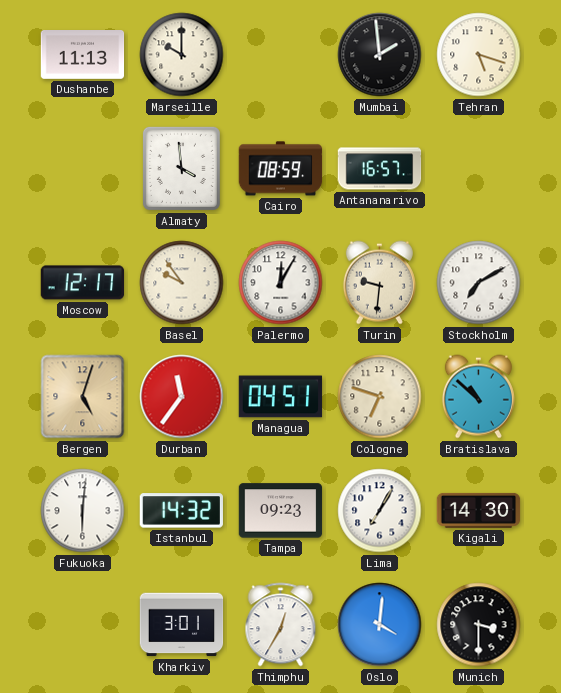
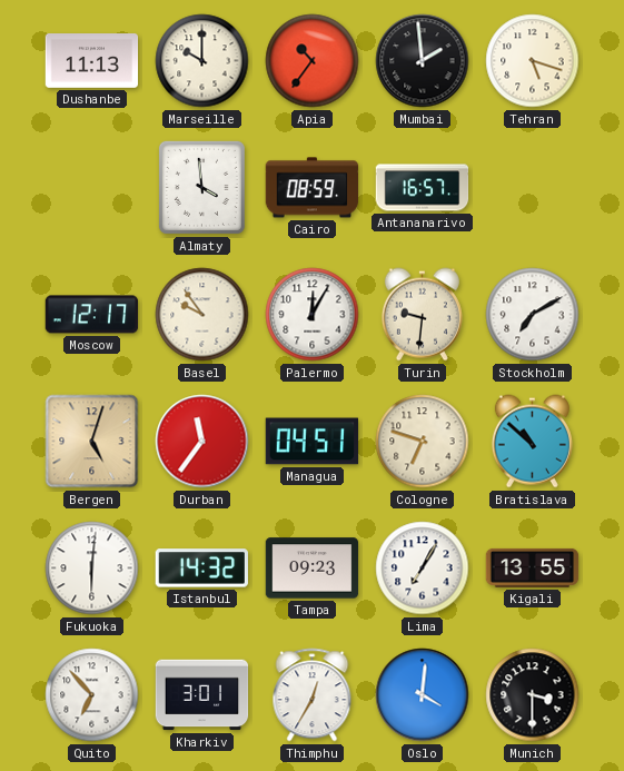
Apia: none -> 10:36
Kigali: 14:30 -> 13:55
Quito: none -> 6:53
